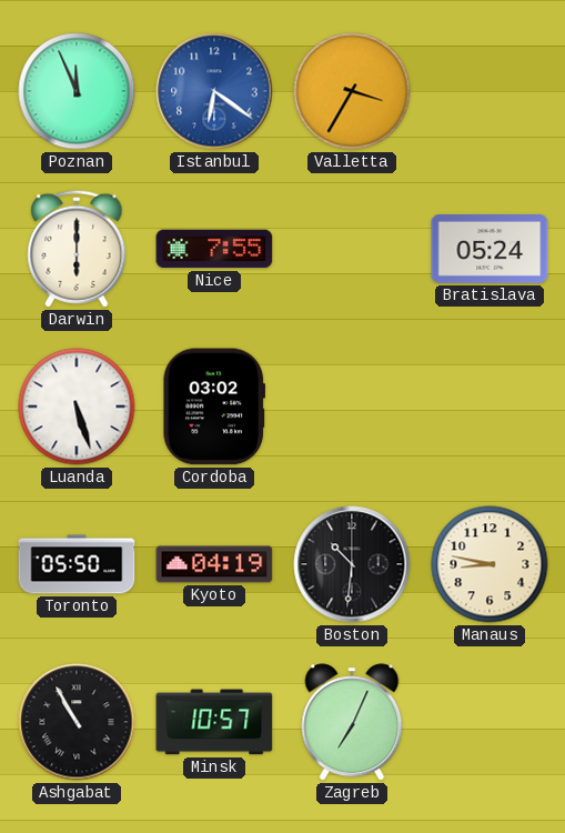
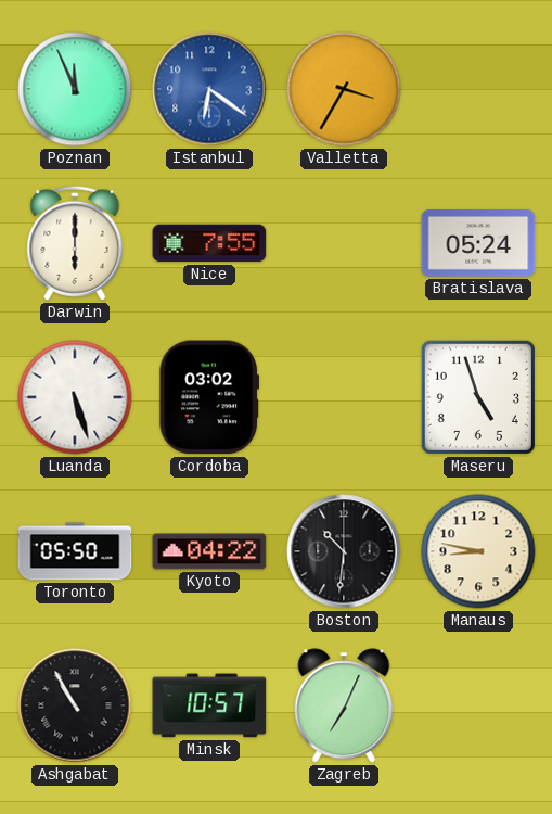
Maseru: none -> 4:57
Kyoto: 04:19 -> 04:22
